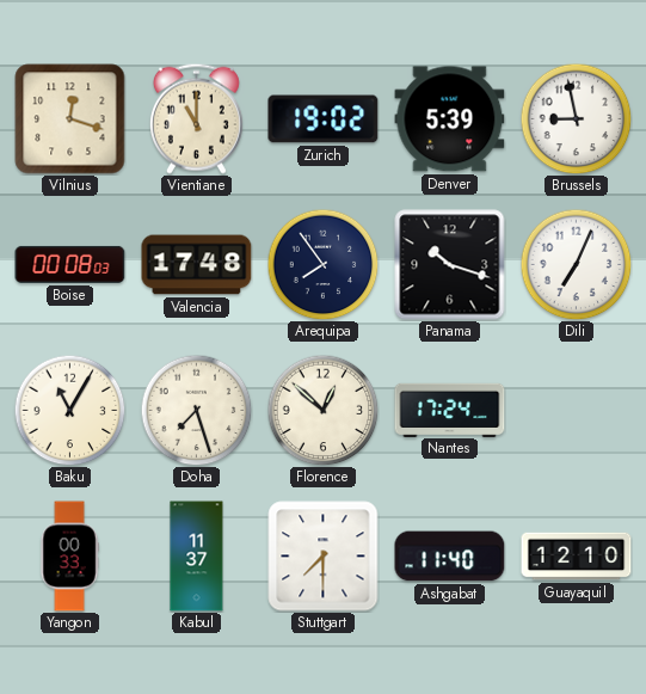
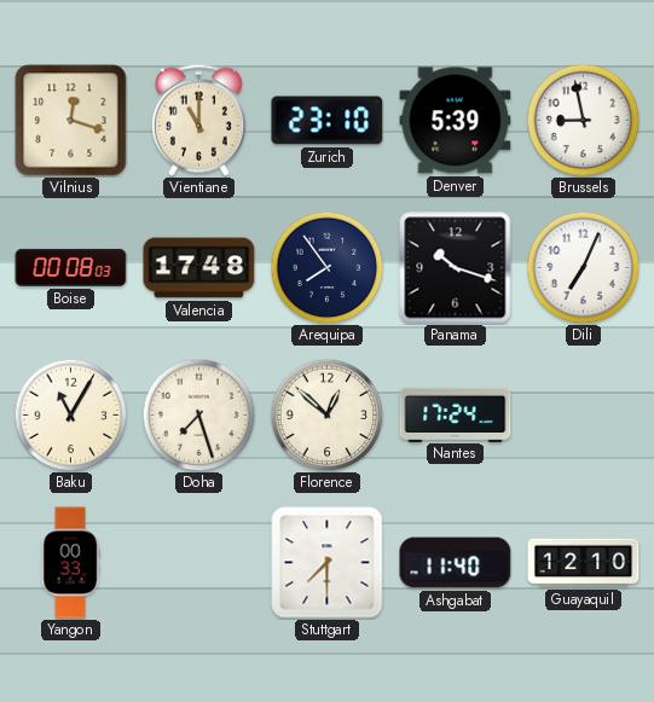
Zurich: 19:02 -> 23:10
Kabul: 11:37 -> none
